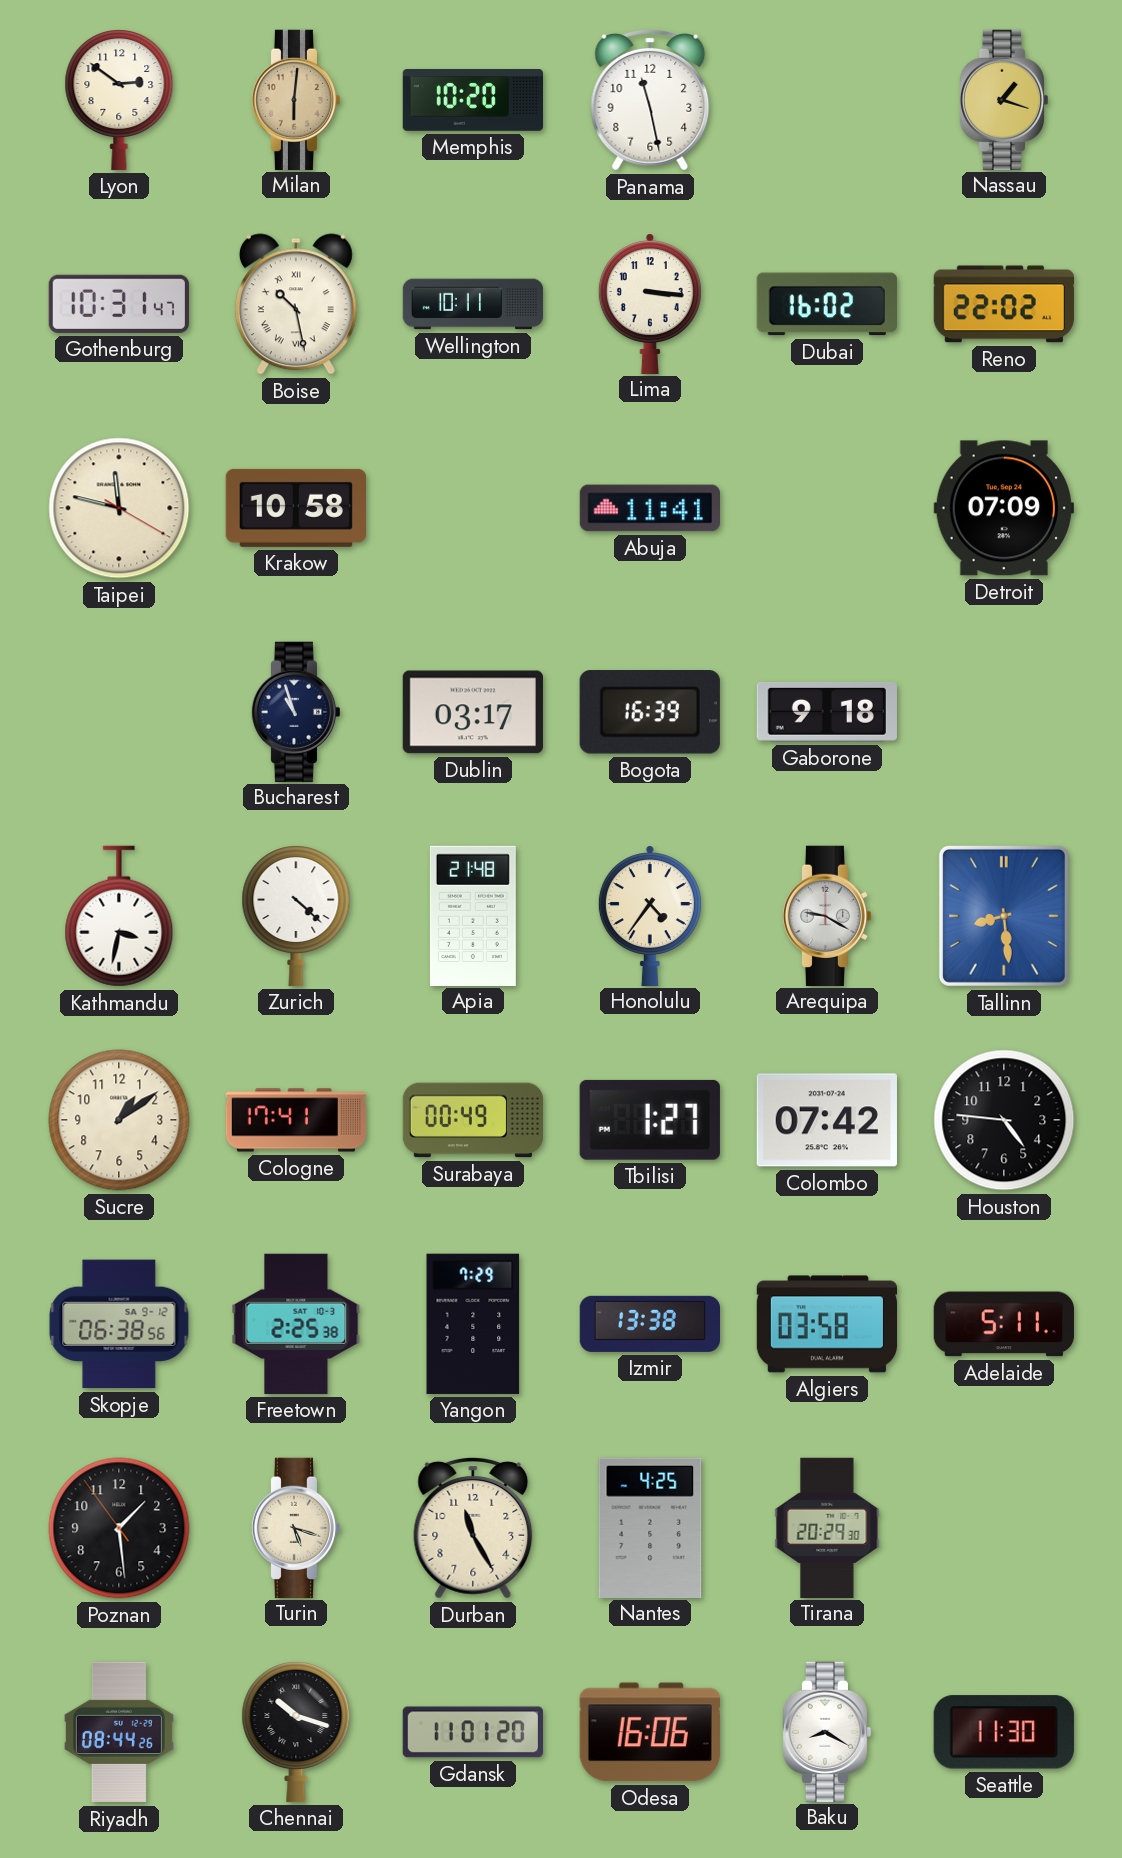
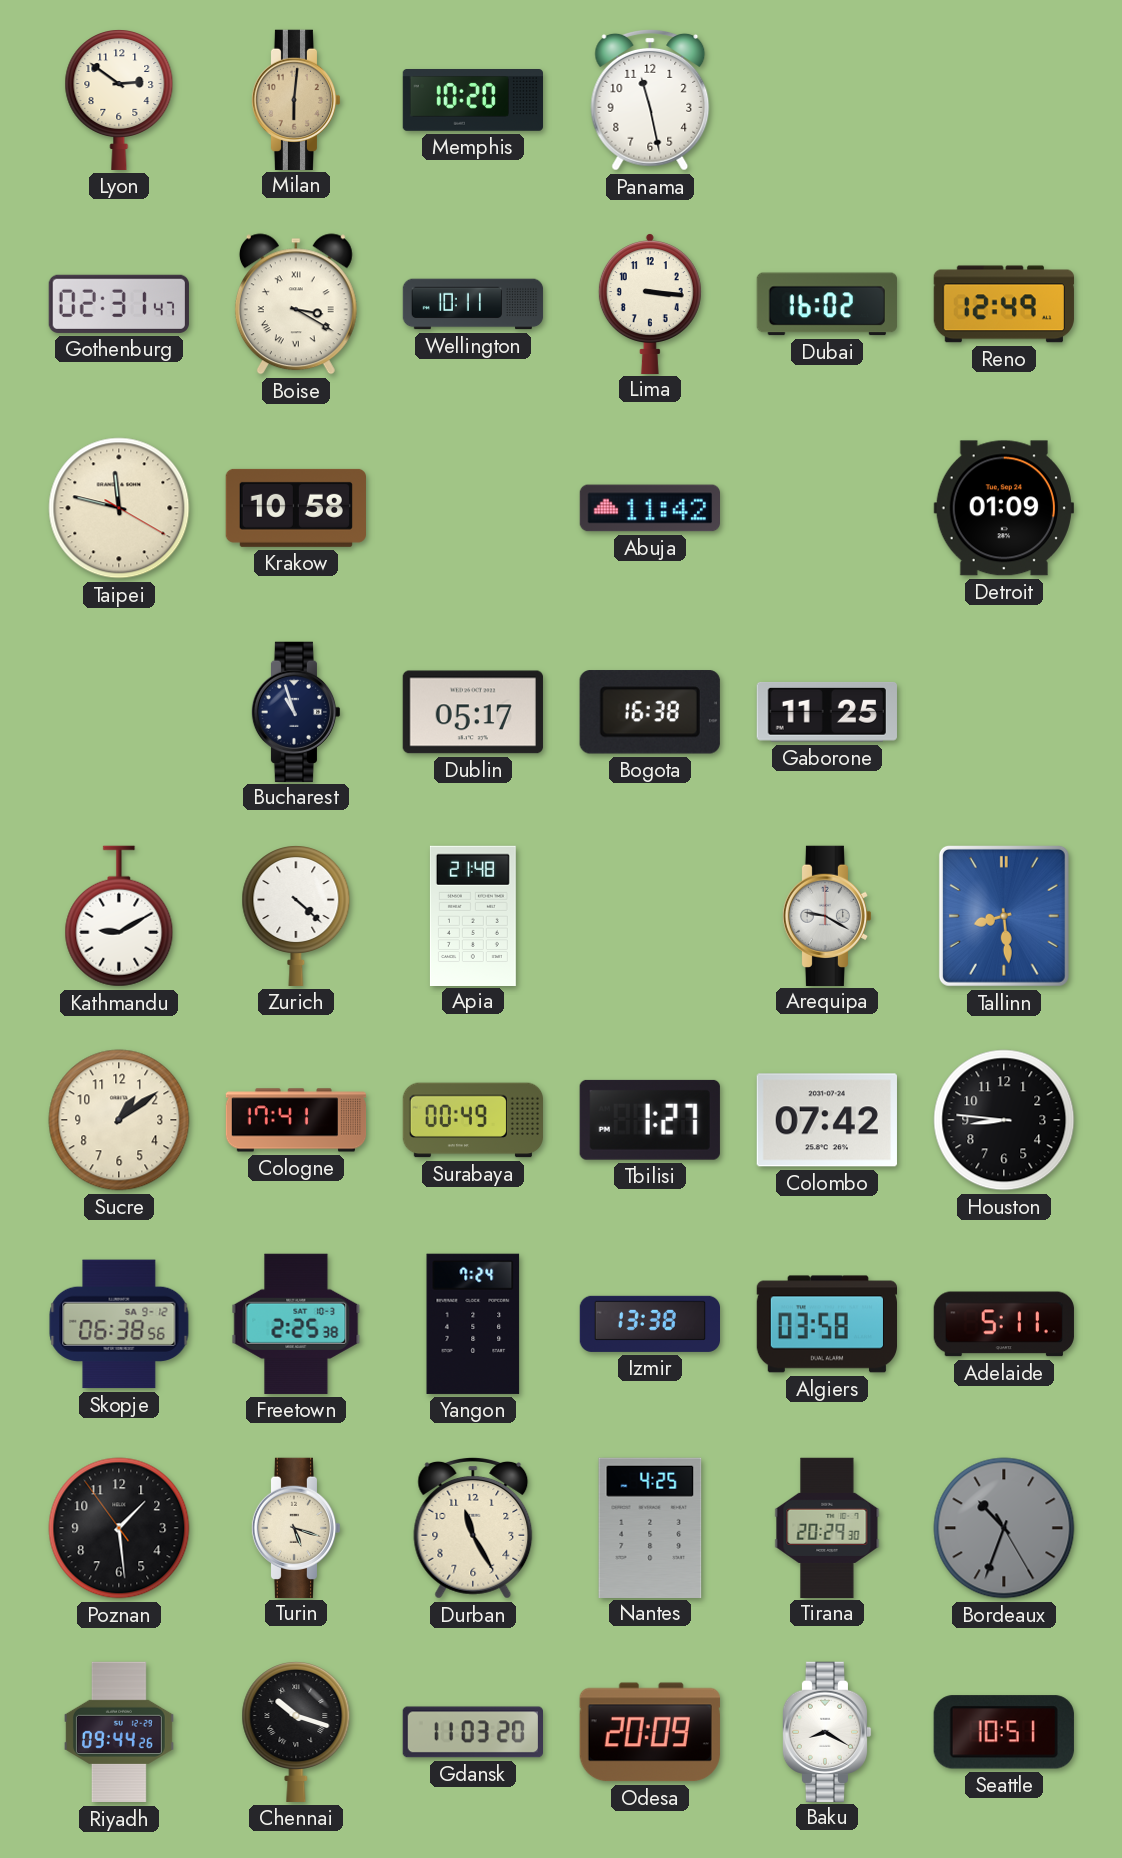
Nassau: 1:18 -> none
Gothenburg: 10:31 -> 02:31
Boise: 10:28 -> 3:20
Reno: 22:02 -> 12:49
Abuja: 11:41 -> 11:42
Detroit: 07:09 -> 01:09
Dublin: 03:17 -> 05:17
Bogota: 16:39 -> 16:38
Gaborone: 9:18 -> 11:25
Kathmandu: 3:32 -> 9:10
Honolulu: 4:36 -> none
Houston: 4:46 -> 8:46
Yangon: 7:29 -> 7:24
Bordeaux: none -> 10:33
Riyadh: 08:44 -> 09:44
Gdansk: 11:01 -> 11:03
Odesa: 16:06 -> 20:09
Seattle: 11:30 -> 10:51
